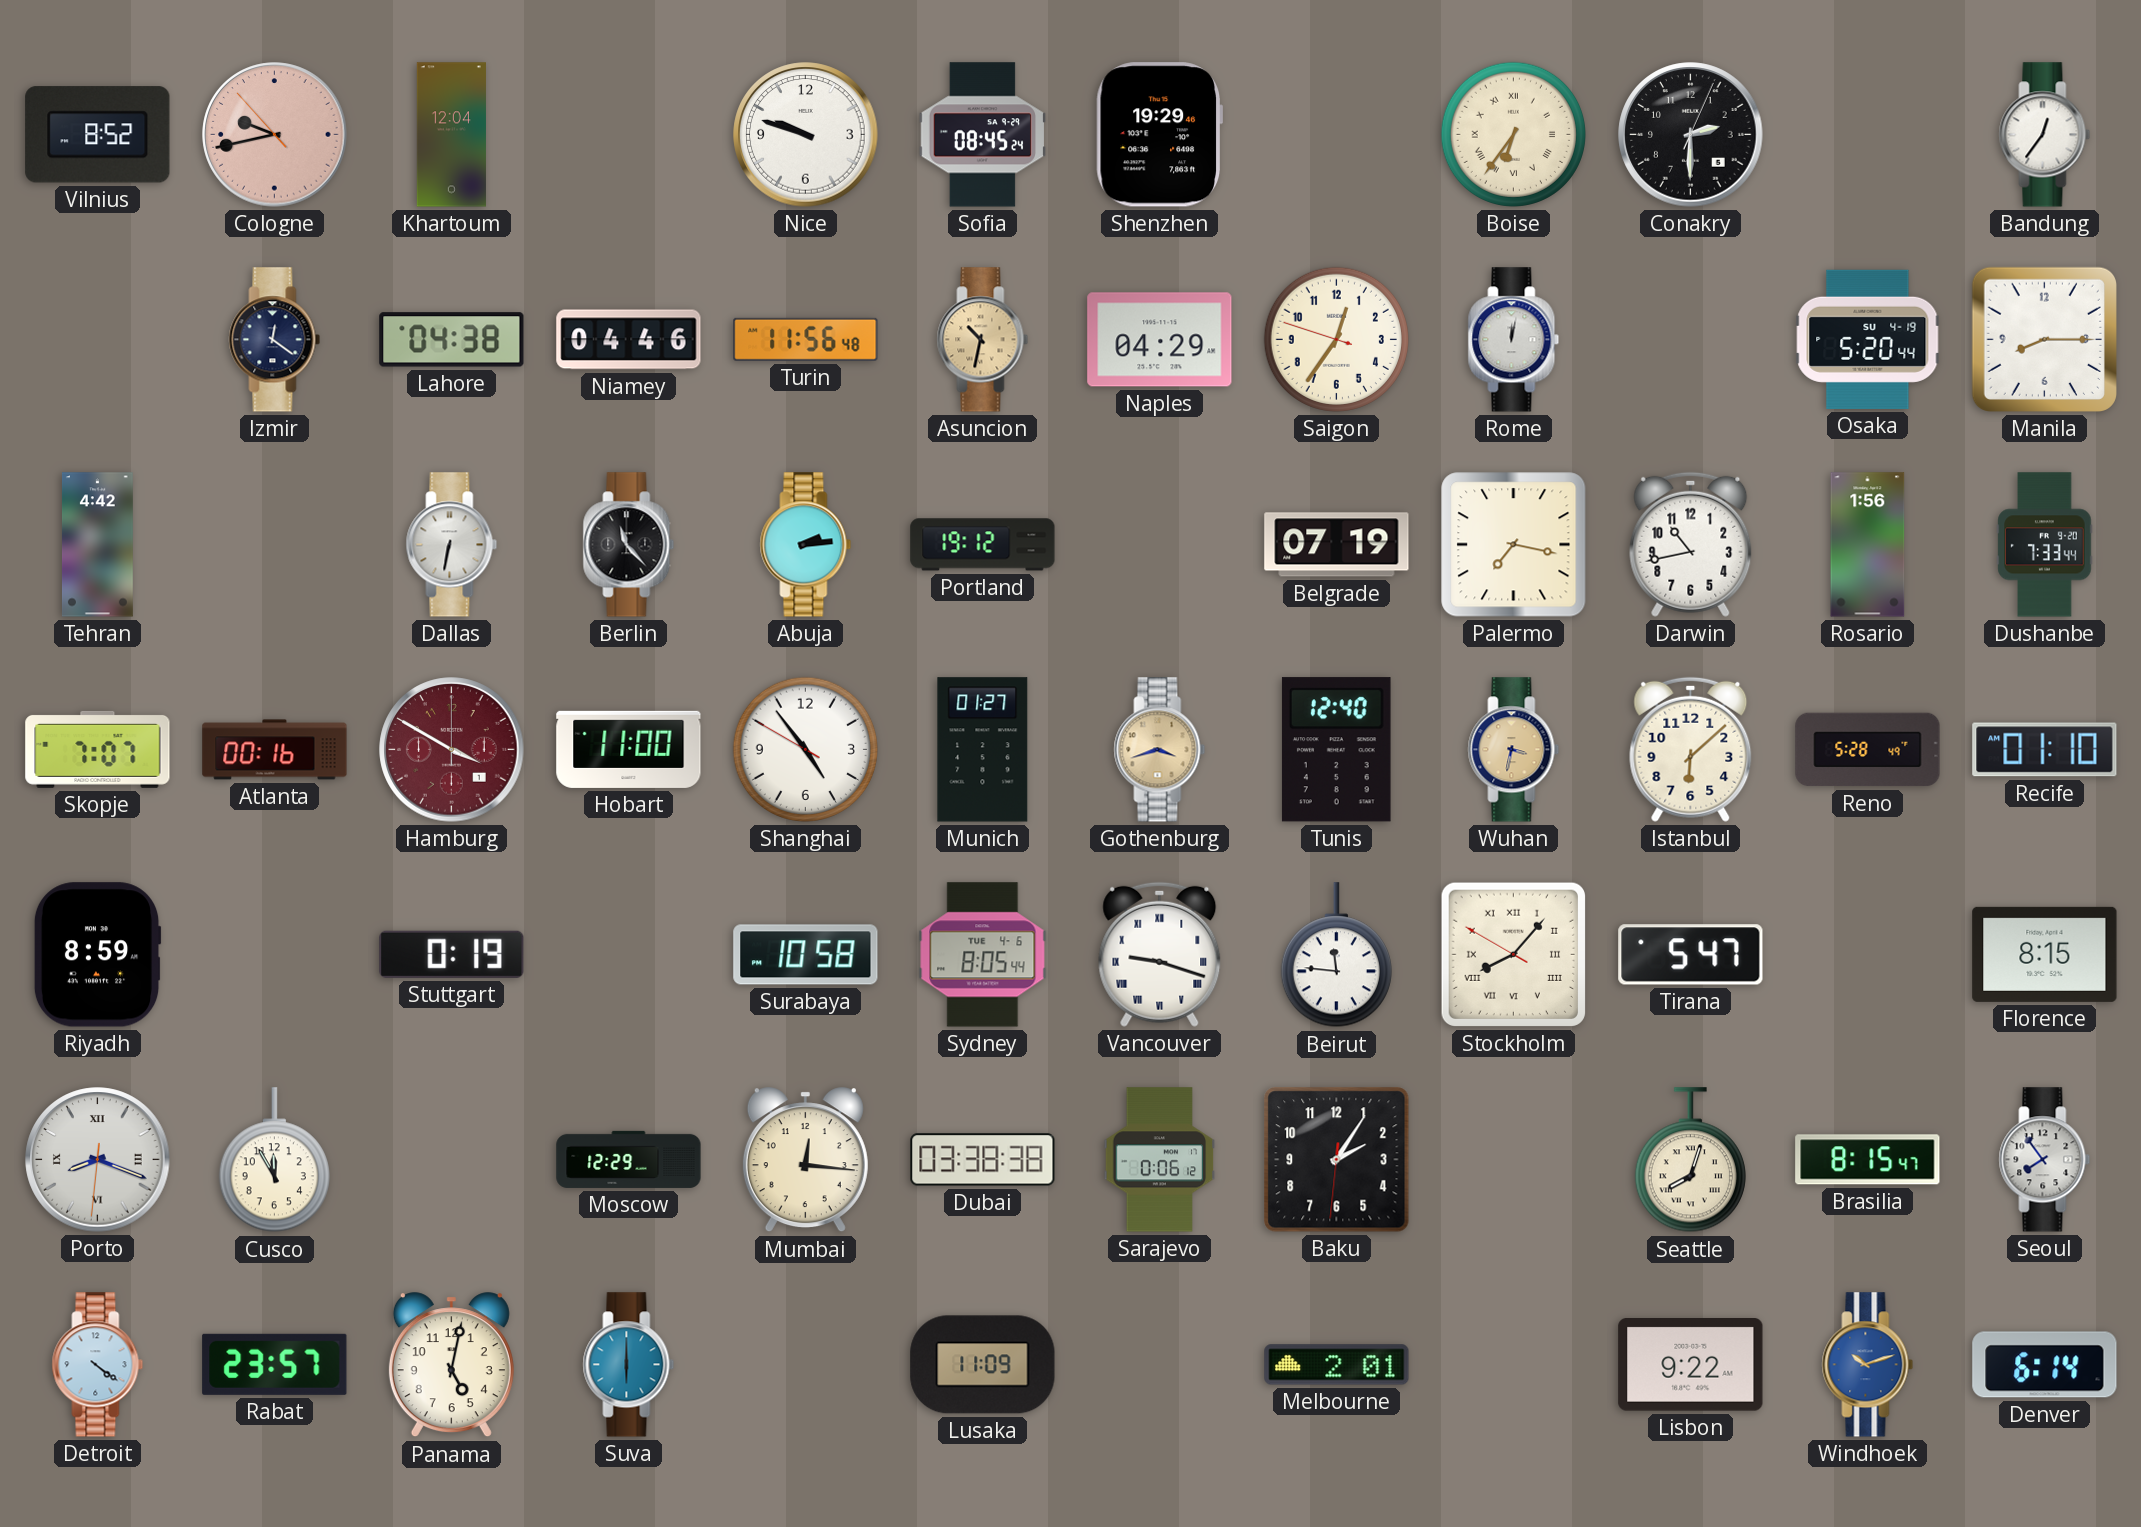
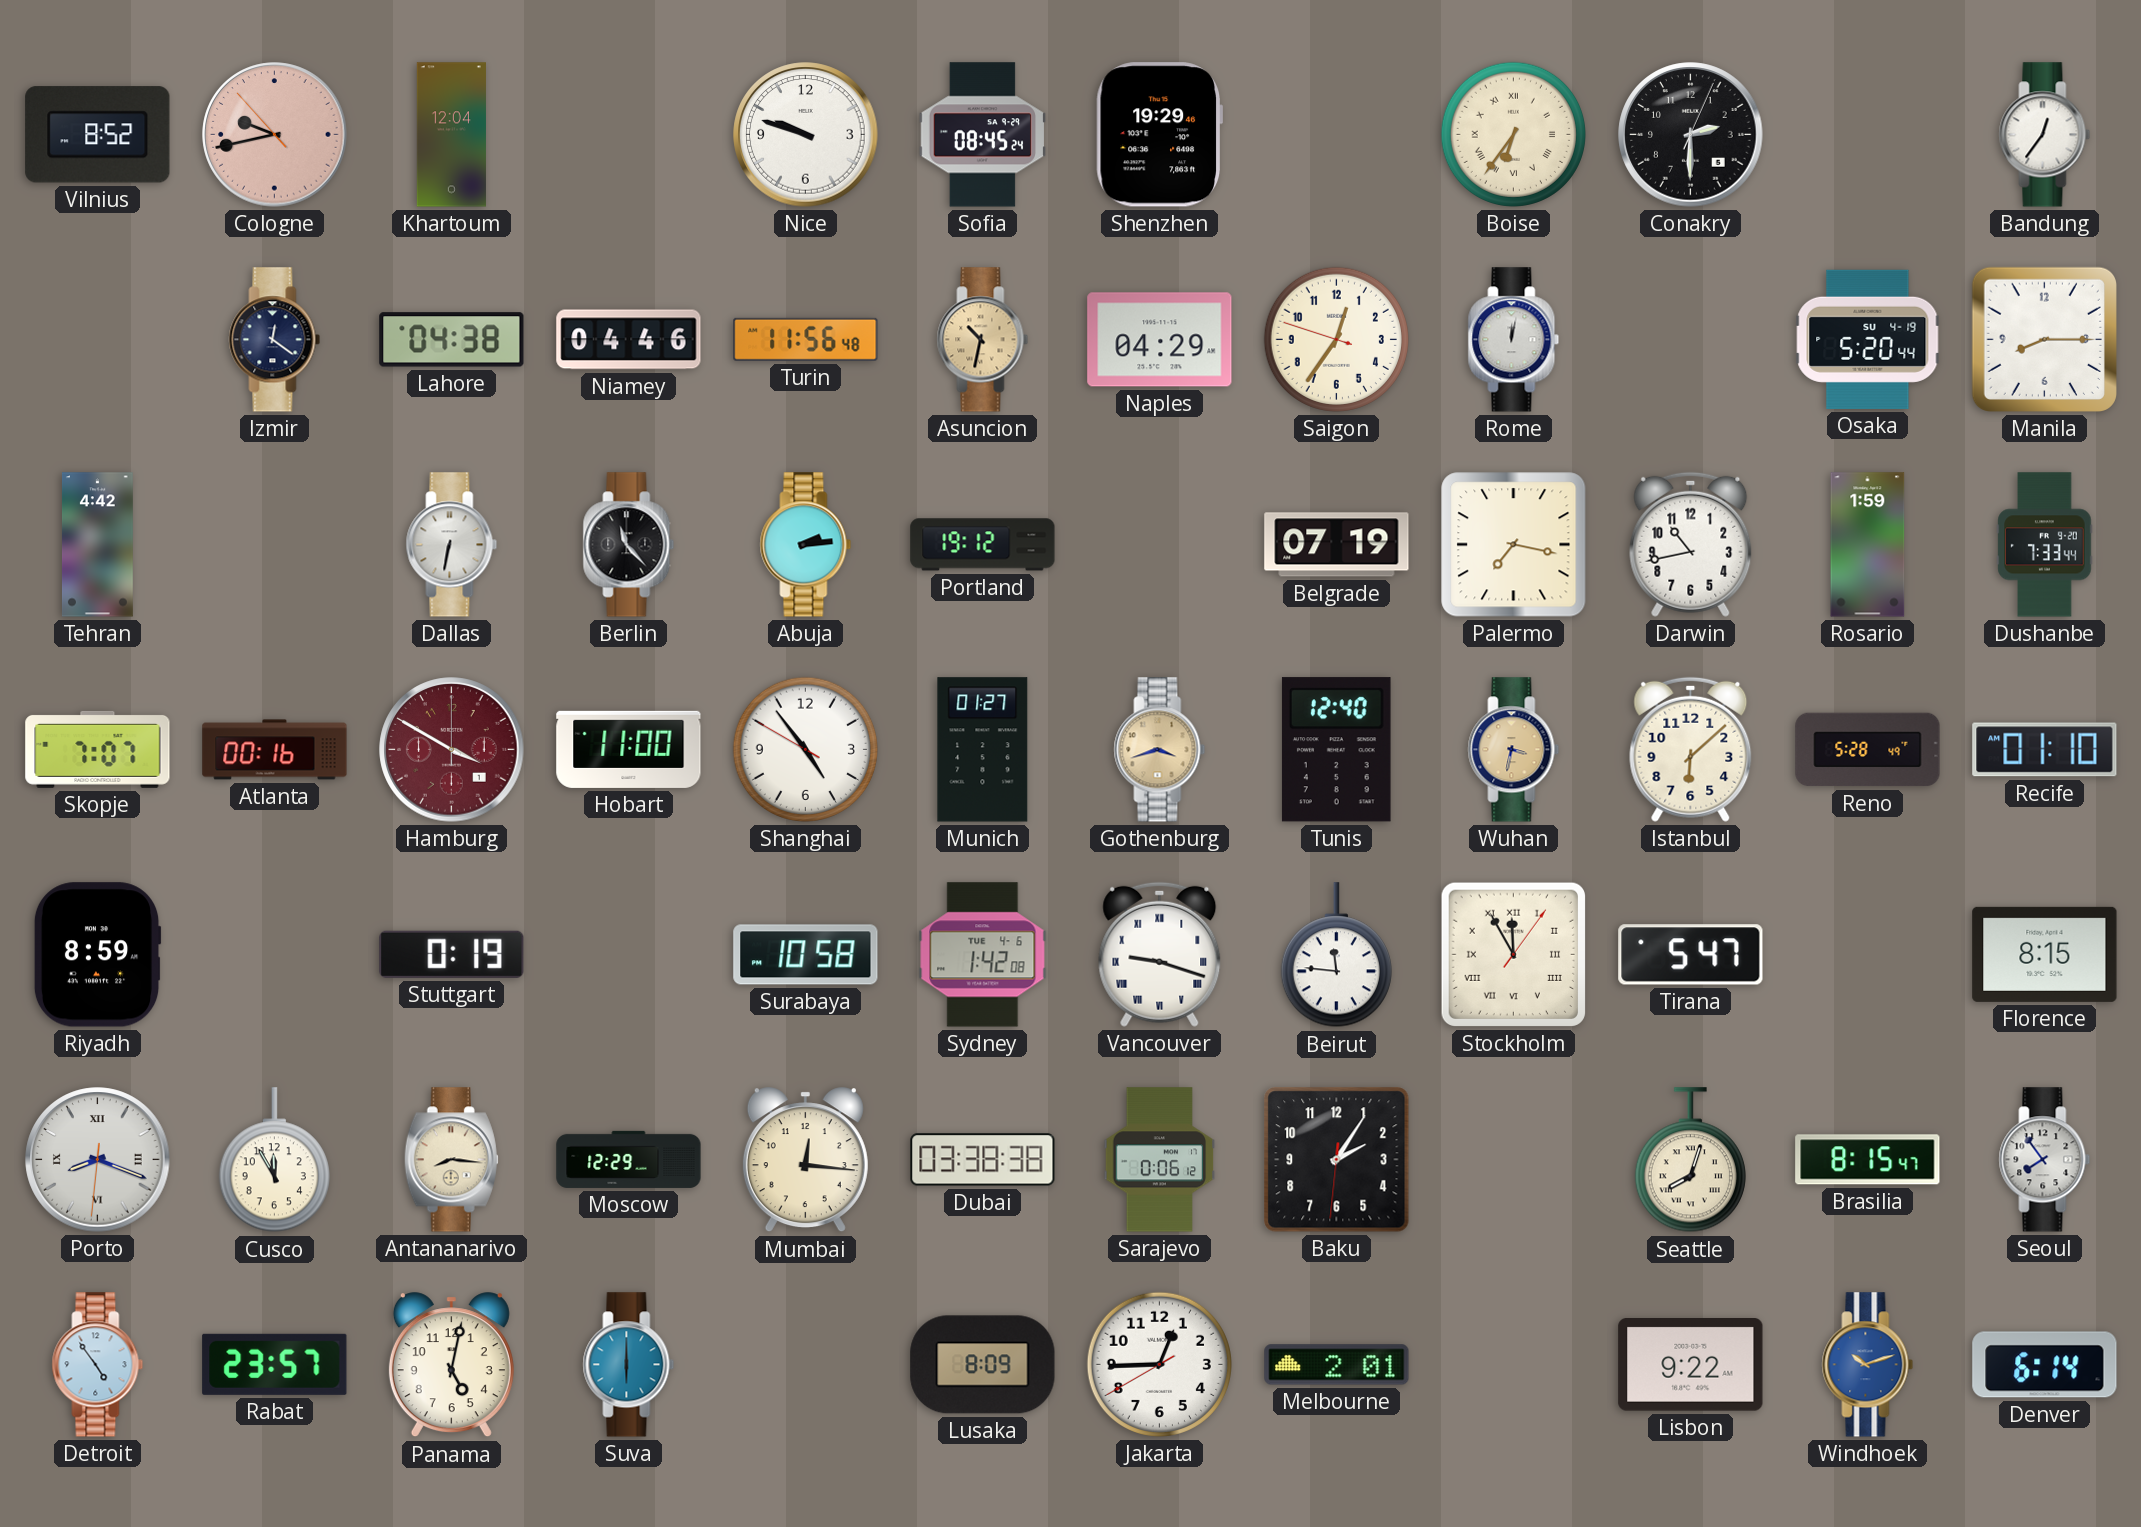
Rosario: 1:56 -> 1:59
Sydney: 8:05 -> 1:42
Stockholm: 8:06 -> 11:55
Antananarivo: none -> 8:16
Detroit: 4:21 -> 4:54
Lusaka: 11:09 -> 8:09
Jakarta: none -> 12:44
